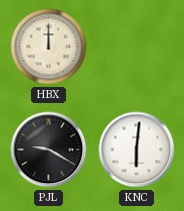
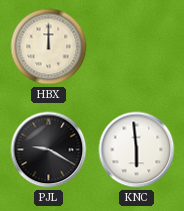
KNC: 6:01 -> 5:59
